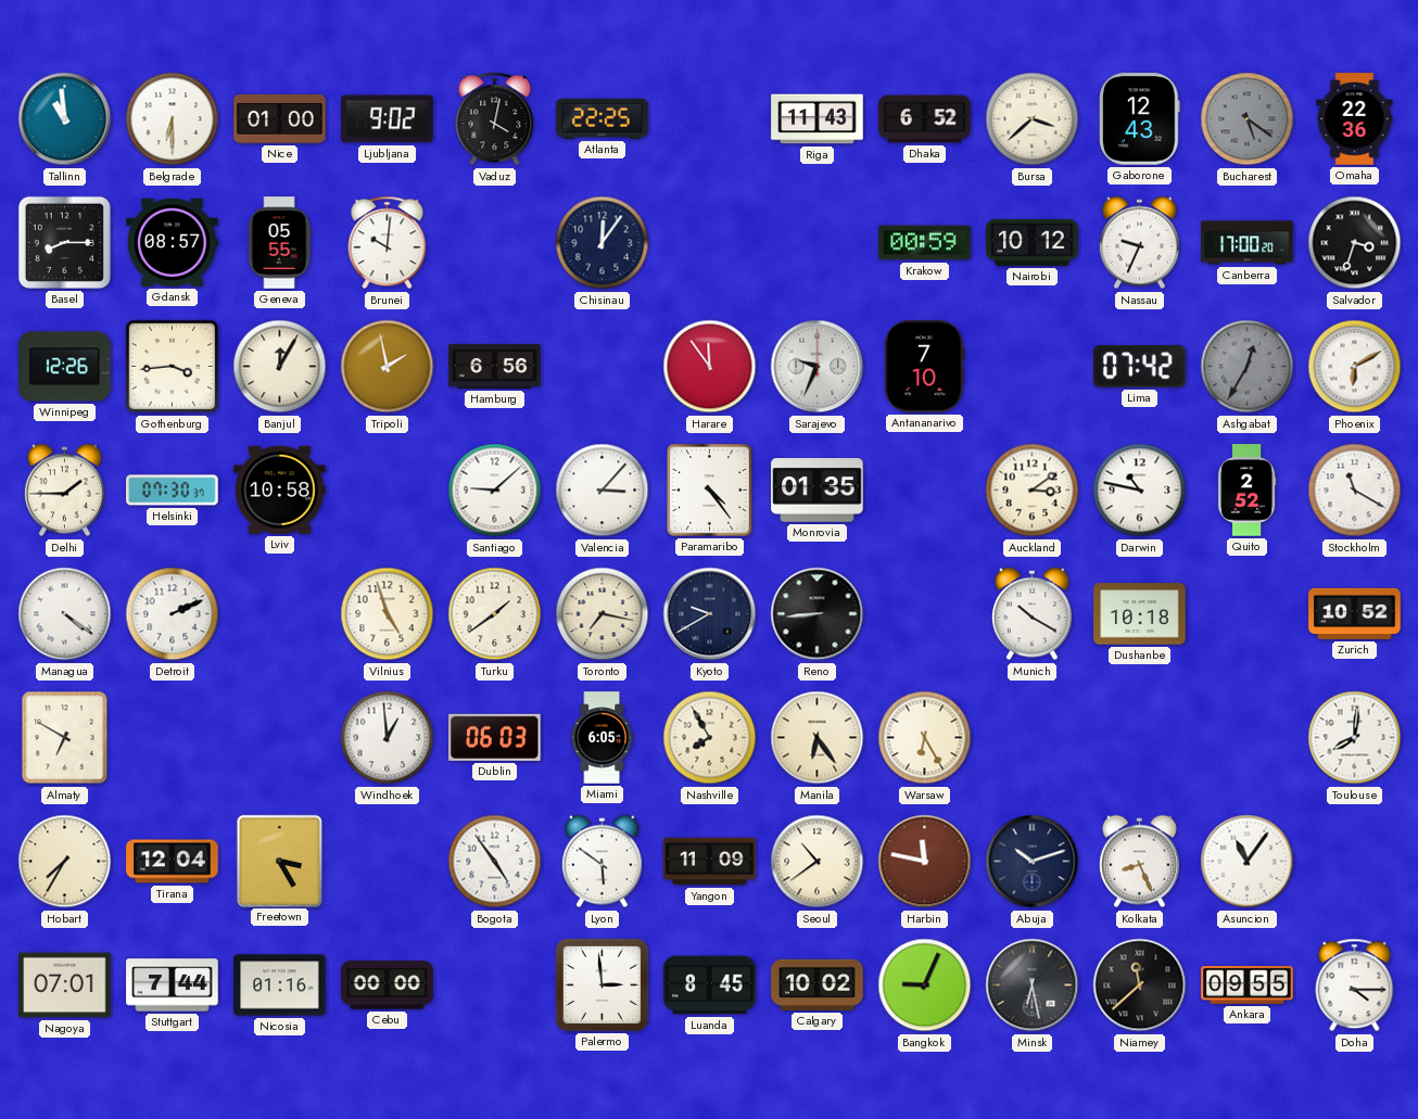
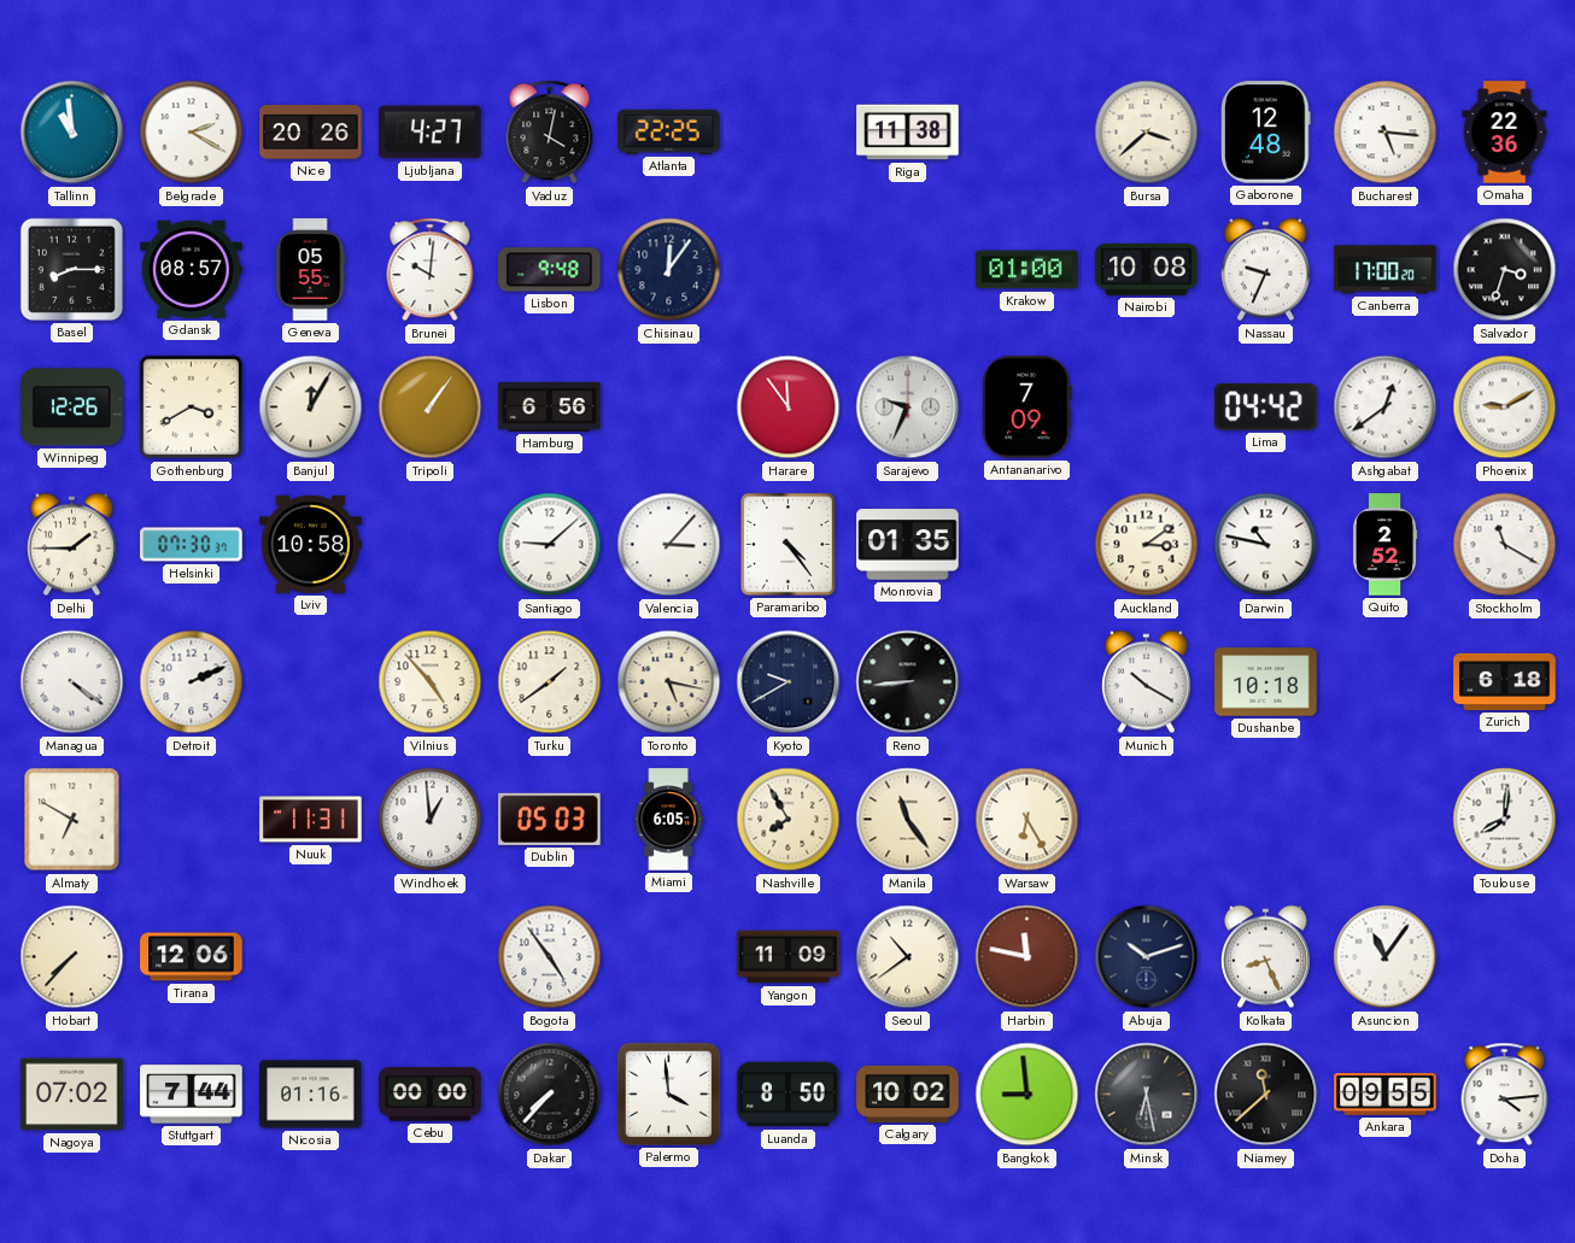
Belgrade: 6:30 -> 2:20
Nice: 01:00 -> 20:26
Ljubljana: 9:02 -> 4:27
Riga: 11:43 -> 11:38
Dhaka: 6:52 -> none
Gaborone: 12:43 -> 12:48
Bucharest: 5:21 -> 5:16
Bucharest dial: grey -> white
Lisbon: none -> 9:48
Krakow: 00:59 -> 01:00
Nairobi: 10:12 -> 10:08
Gothenburg: 3:44 -> 3:40
Tripoli: 1:58 -> 1:06
Antananarivo: 7:10 -> 7:09
Lima: 07:42 -> 04:42
Ashgabat: 12:35 -> 12:39
Ashgabat dial: grey -> white
Phoenix: 6:10 -> 9:10
Vilnius: 4:57 -> 4:53
Toronto: 7:17 -> 5:17
Zurich: 10:52 -> 6:18
Nuuk: none -> 11:31
Dublin: 06:03 -> 05:03
Manila: 6:24 -> 11:24
Hobart: 7:35 -> 7:37
Tirana: 12:04 -> 12:06
Freetown: 3:25 -> none
Lyon: 5:51 -> none
Nagoya: 07:01 -> 07:02
Dakar: none -> 7:37
Palermo: 2:59 -> 3:59
Luanda: 8:45 -> 8:50
Bangkok: 9:04 -> 8:59
Doha: 4:15 -> 4:14
